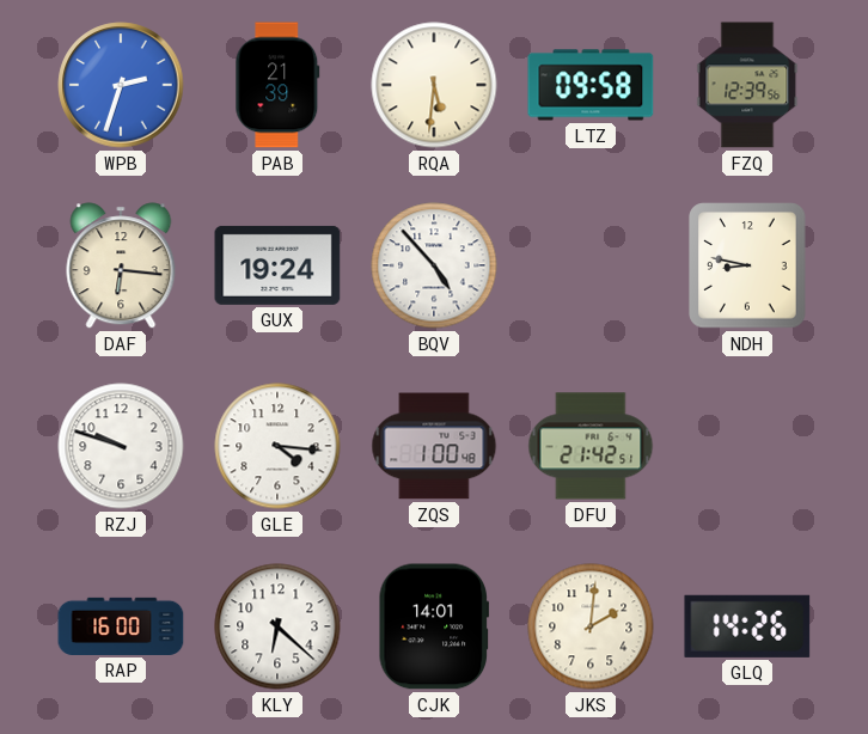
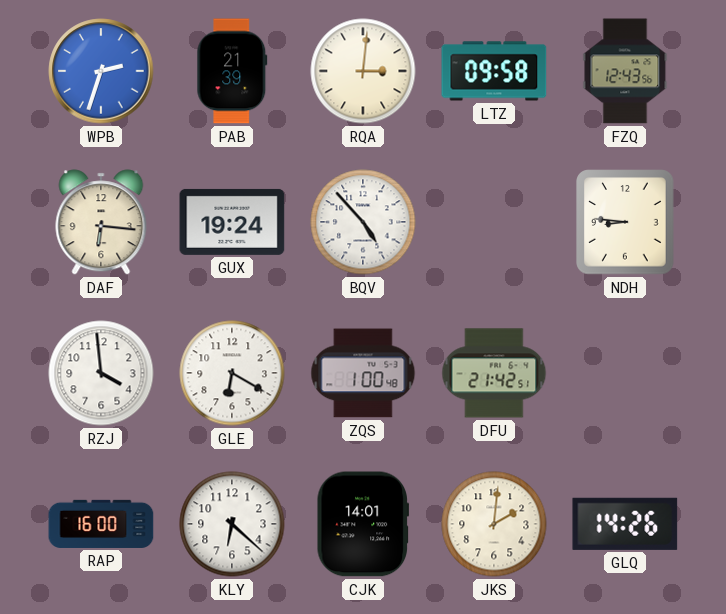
RQA: 5:31 -> 3:01
FZQ: 12:39 -> 12:43
NDH: 8:47 -> 8:46
RZJ: 9:48 -> 3:59
GLE: 4:16 -> 6:20
